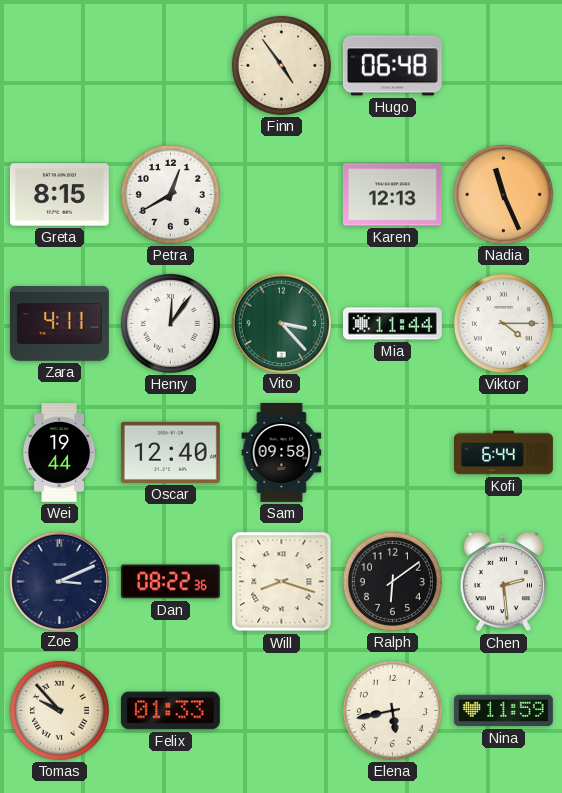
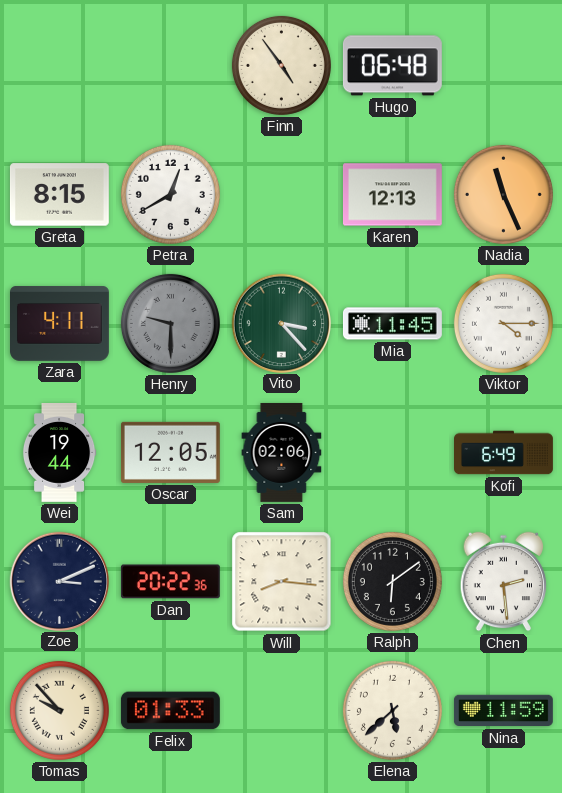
Henry: 12:06 -> 9:30
Henry dial: white -> grey
Mia: 11:44 -> 11:45
Oscar: 12:40 -> 12:05
Sam: 09:58 -> 02:06
Kofi: 6:44 -> 6:49
Dan: 08:22 -> 20:22
Will: 8:18 -> 8:16
Elena: 5:43 -> 5:38
